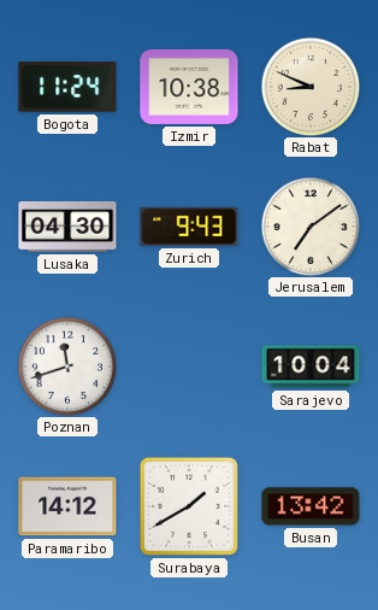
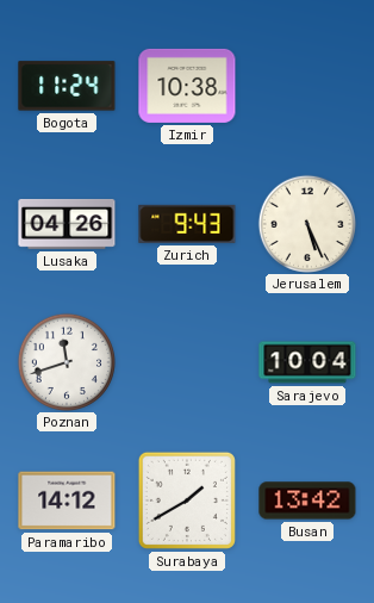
Rabat: 8:49 -> none
Lusaka: 04:30 -> 04:26
Jerusalem: 7:09 -> 5:26
